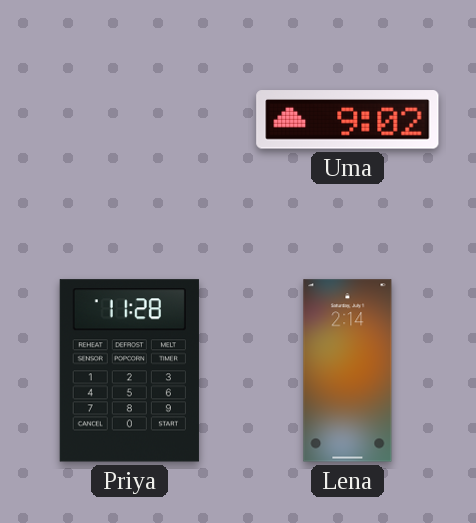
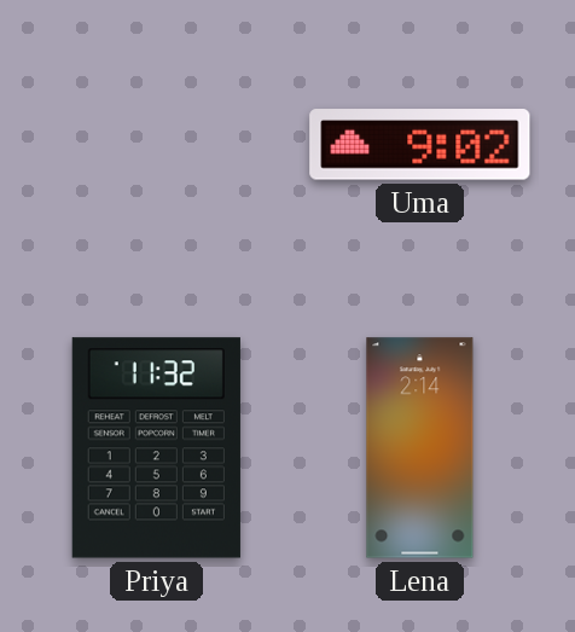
Priya: 11:28 -> 11:32
